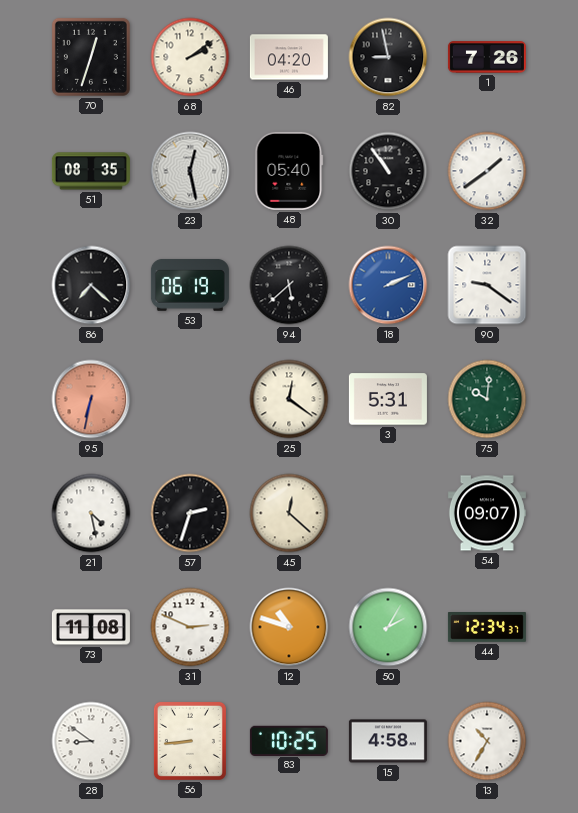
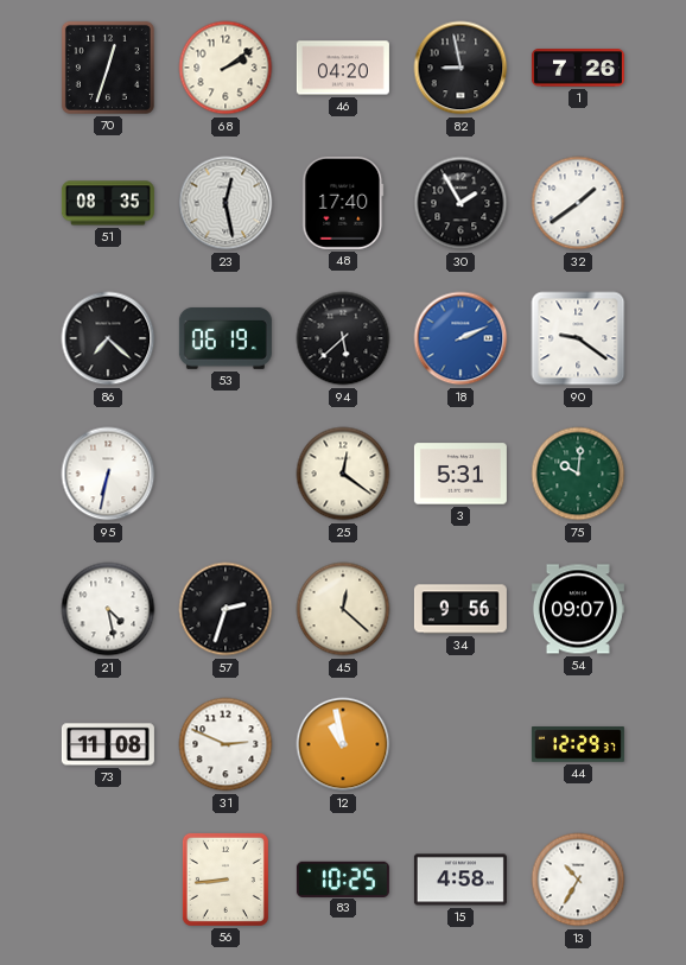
48: 05:40 -> 17:40
30: 10:54 -> 1:55
95 dial: salmon -> white
34: none -> 9:56
12: 10:48 -> 10:58
50: 2:05 -> none
44: 12:34 -> 12:29
28: 8:51 -> none
